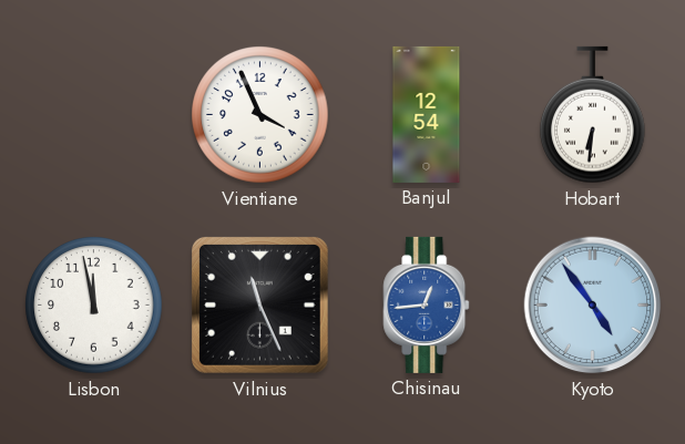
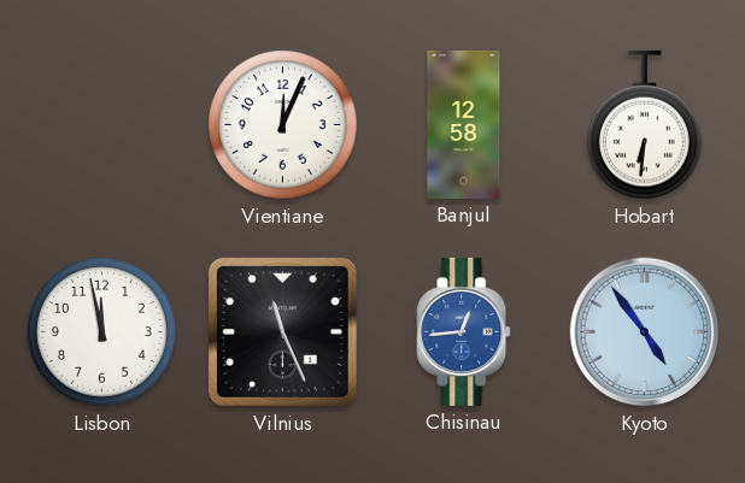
Vientiane: 3:56 -> 12:04
Banjul: 12:54 -> 12:58
